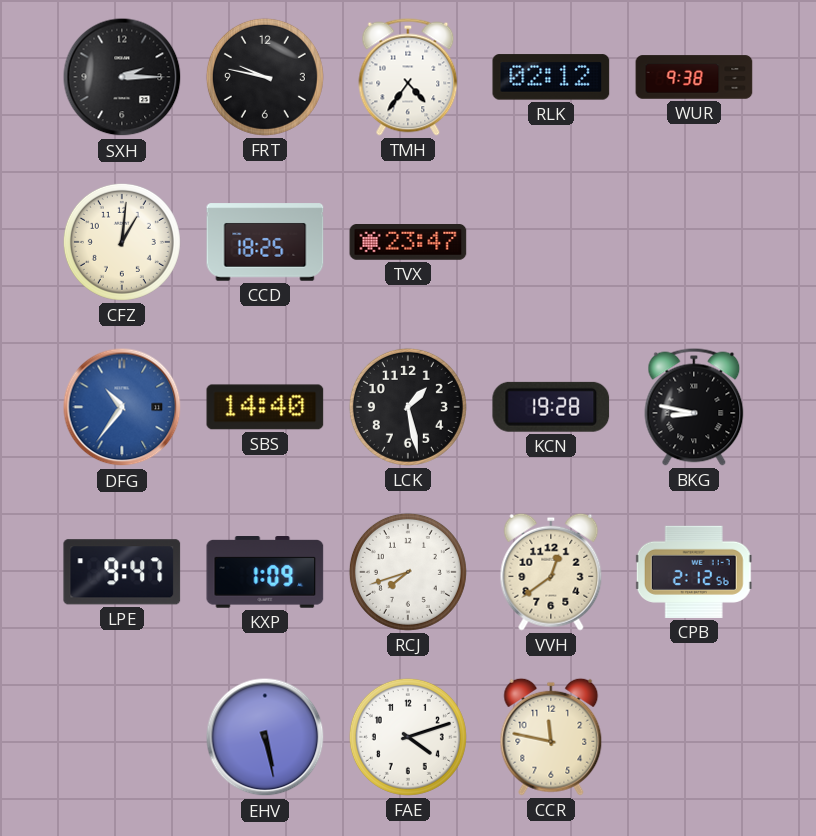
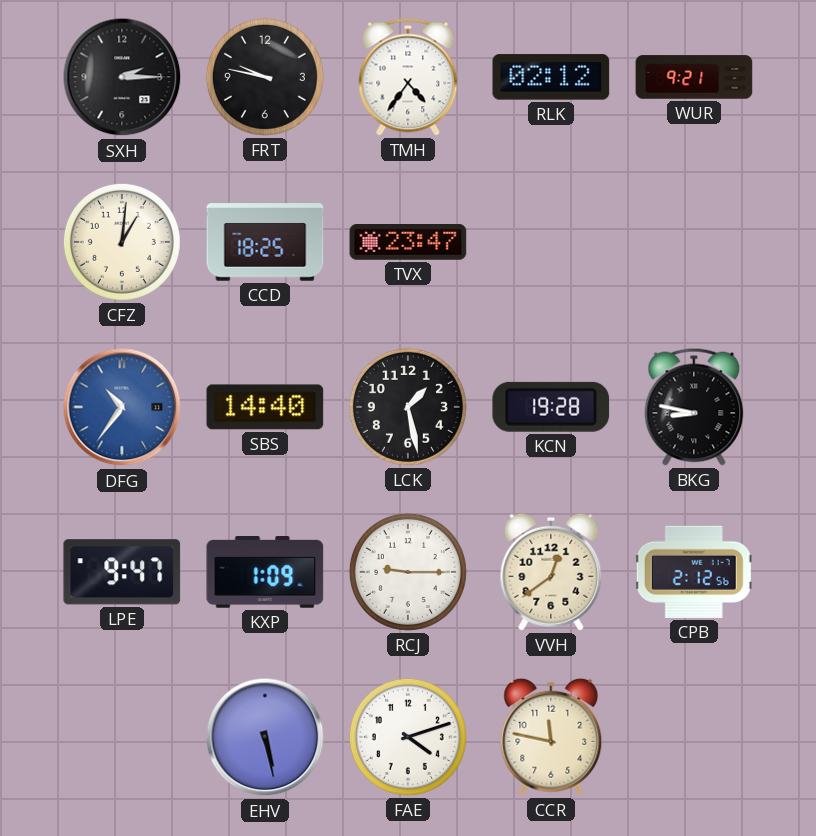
WUR: 9:38 -> 9:21
RCJ: 7:42 -> 9:15
